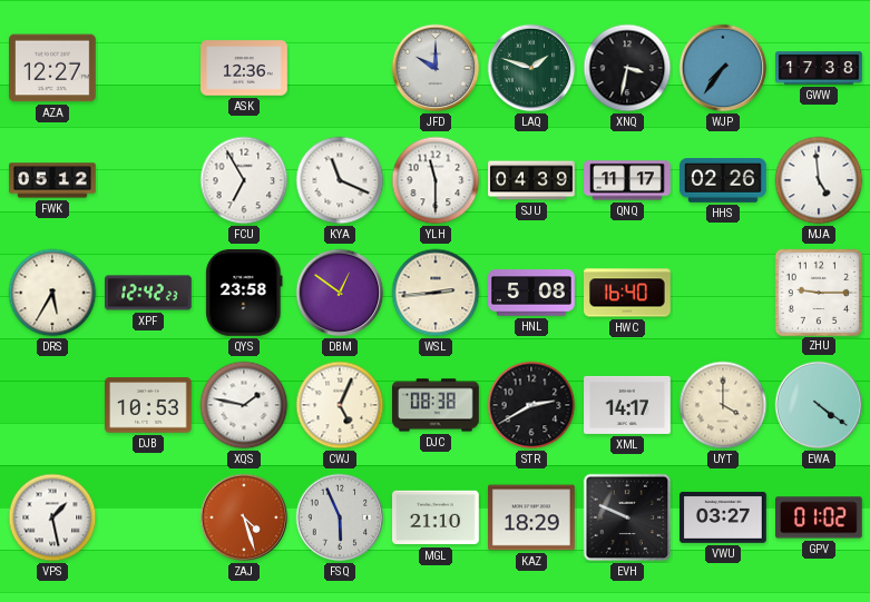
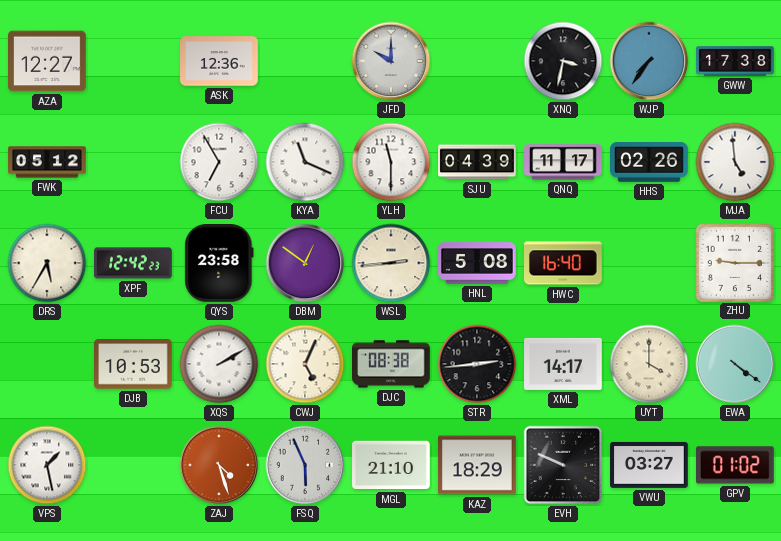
LAQ: 1:48 -> none
XQS: 1:47 -> 2:10
STR: 2:40 -> 2:44
